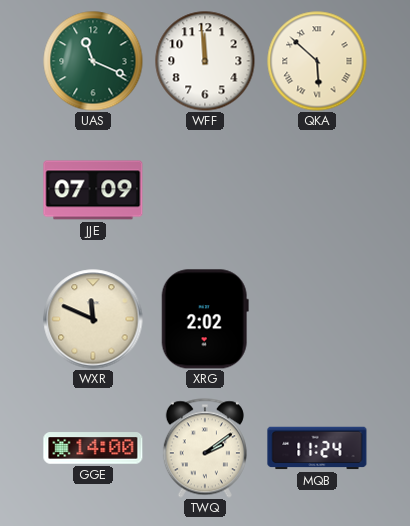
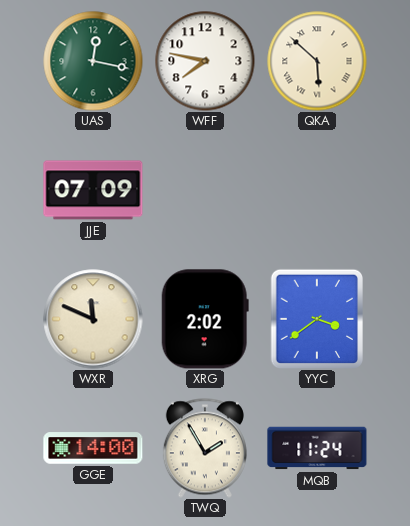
UAS: 11:19 -> 12:17
WFF: 11:59 -> 7:47
YYC: none -> 3:39
TWQ: 2:09 -> 1:55
